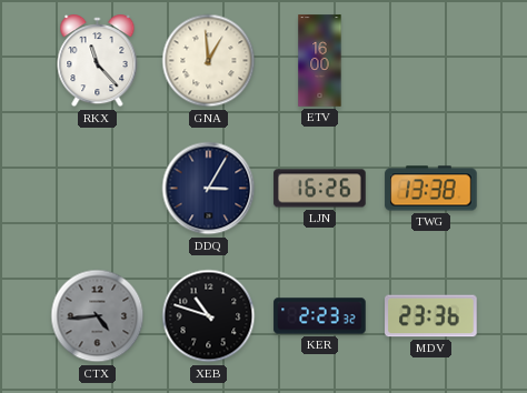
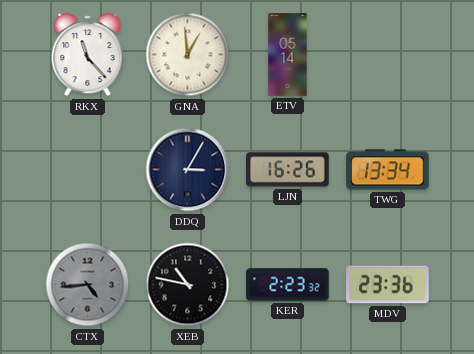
ETV: 16:00 -> 05:14
TWG: 13:38 -> 13:34
XEB: 10:48 -> 10:47
